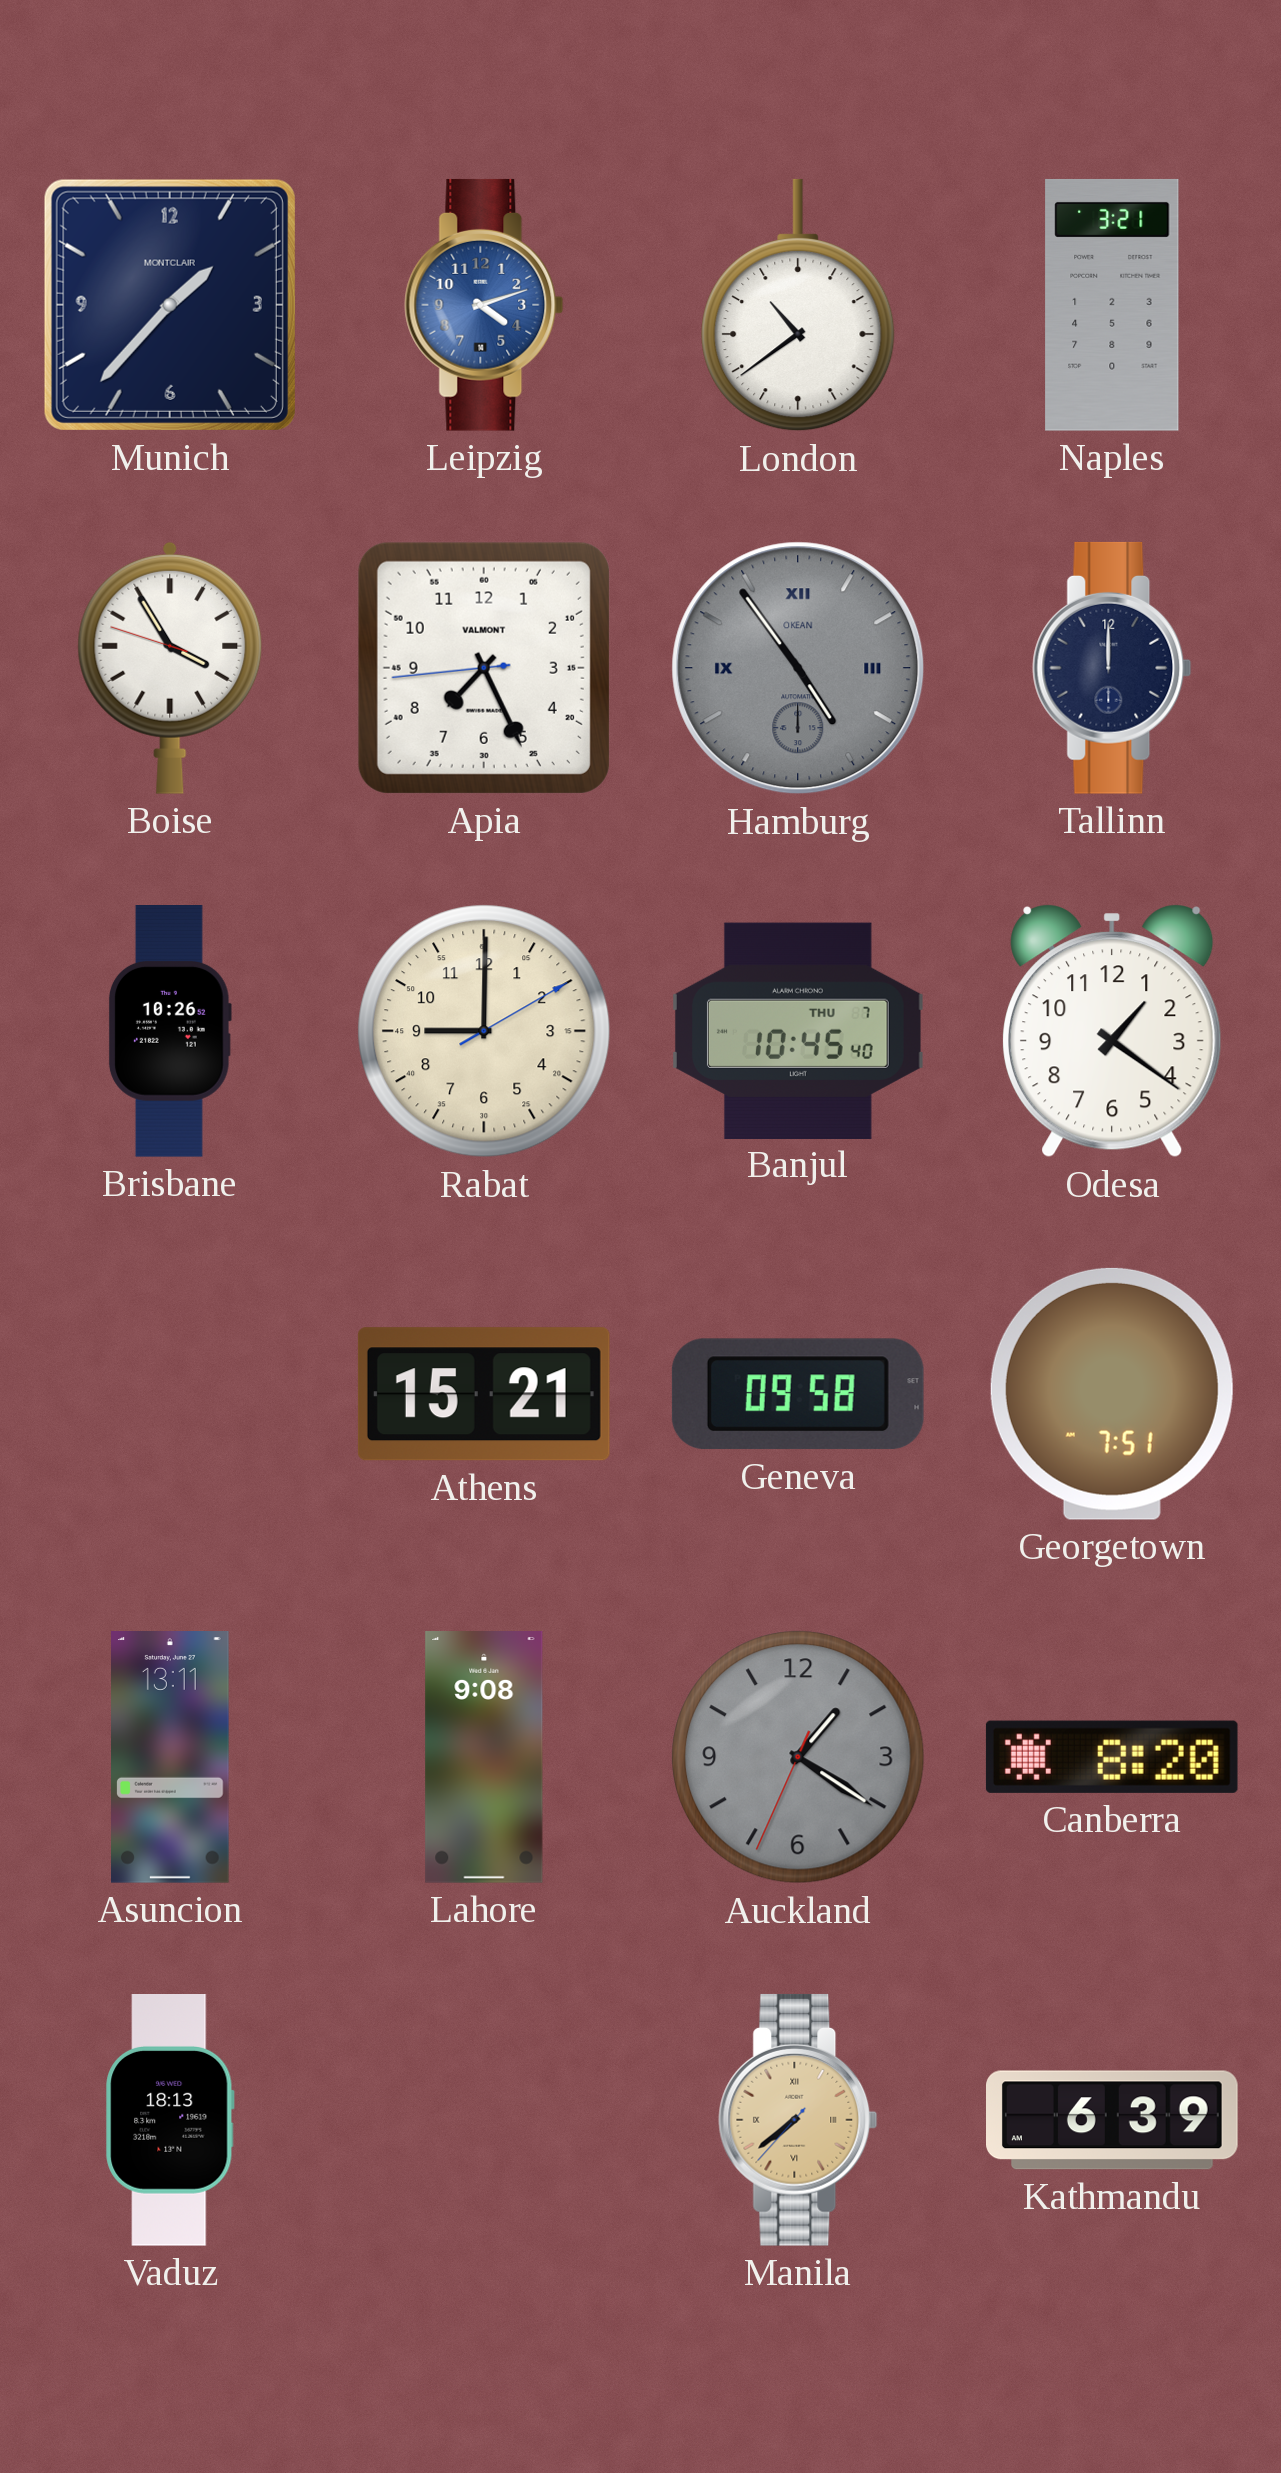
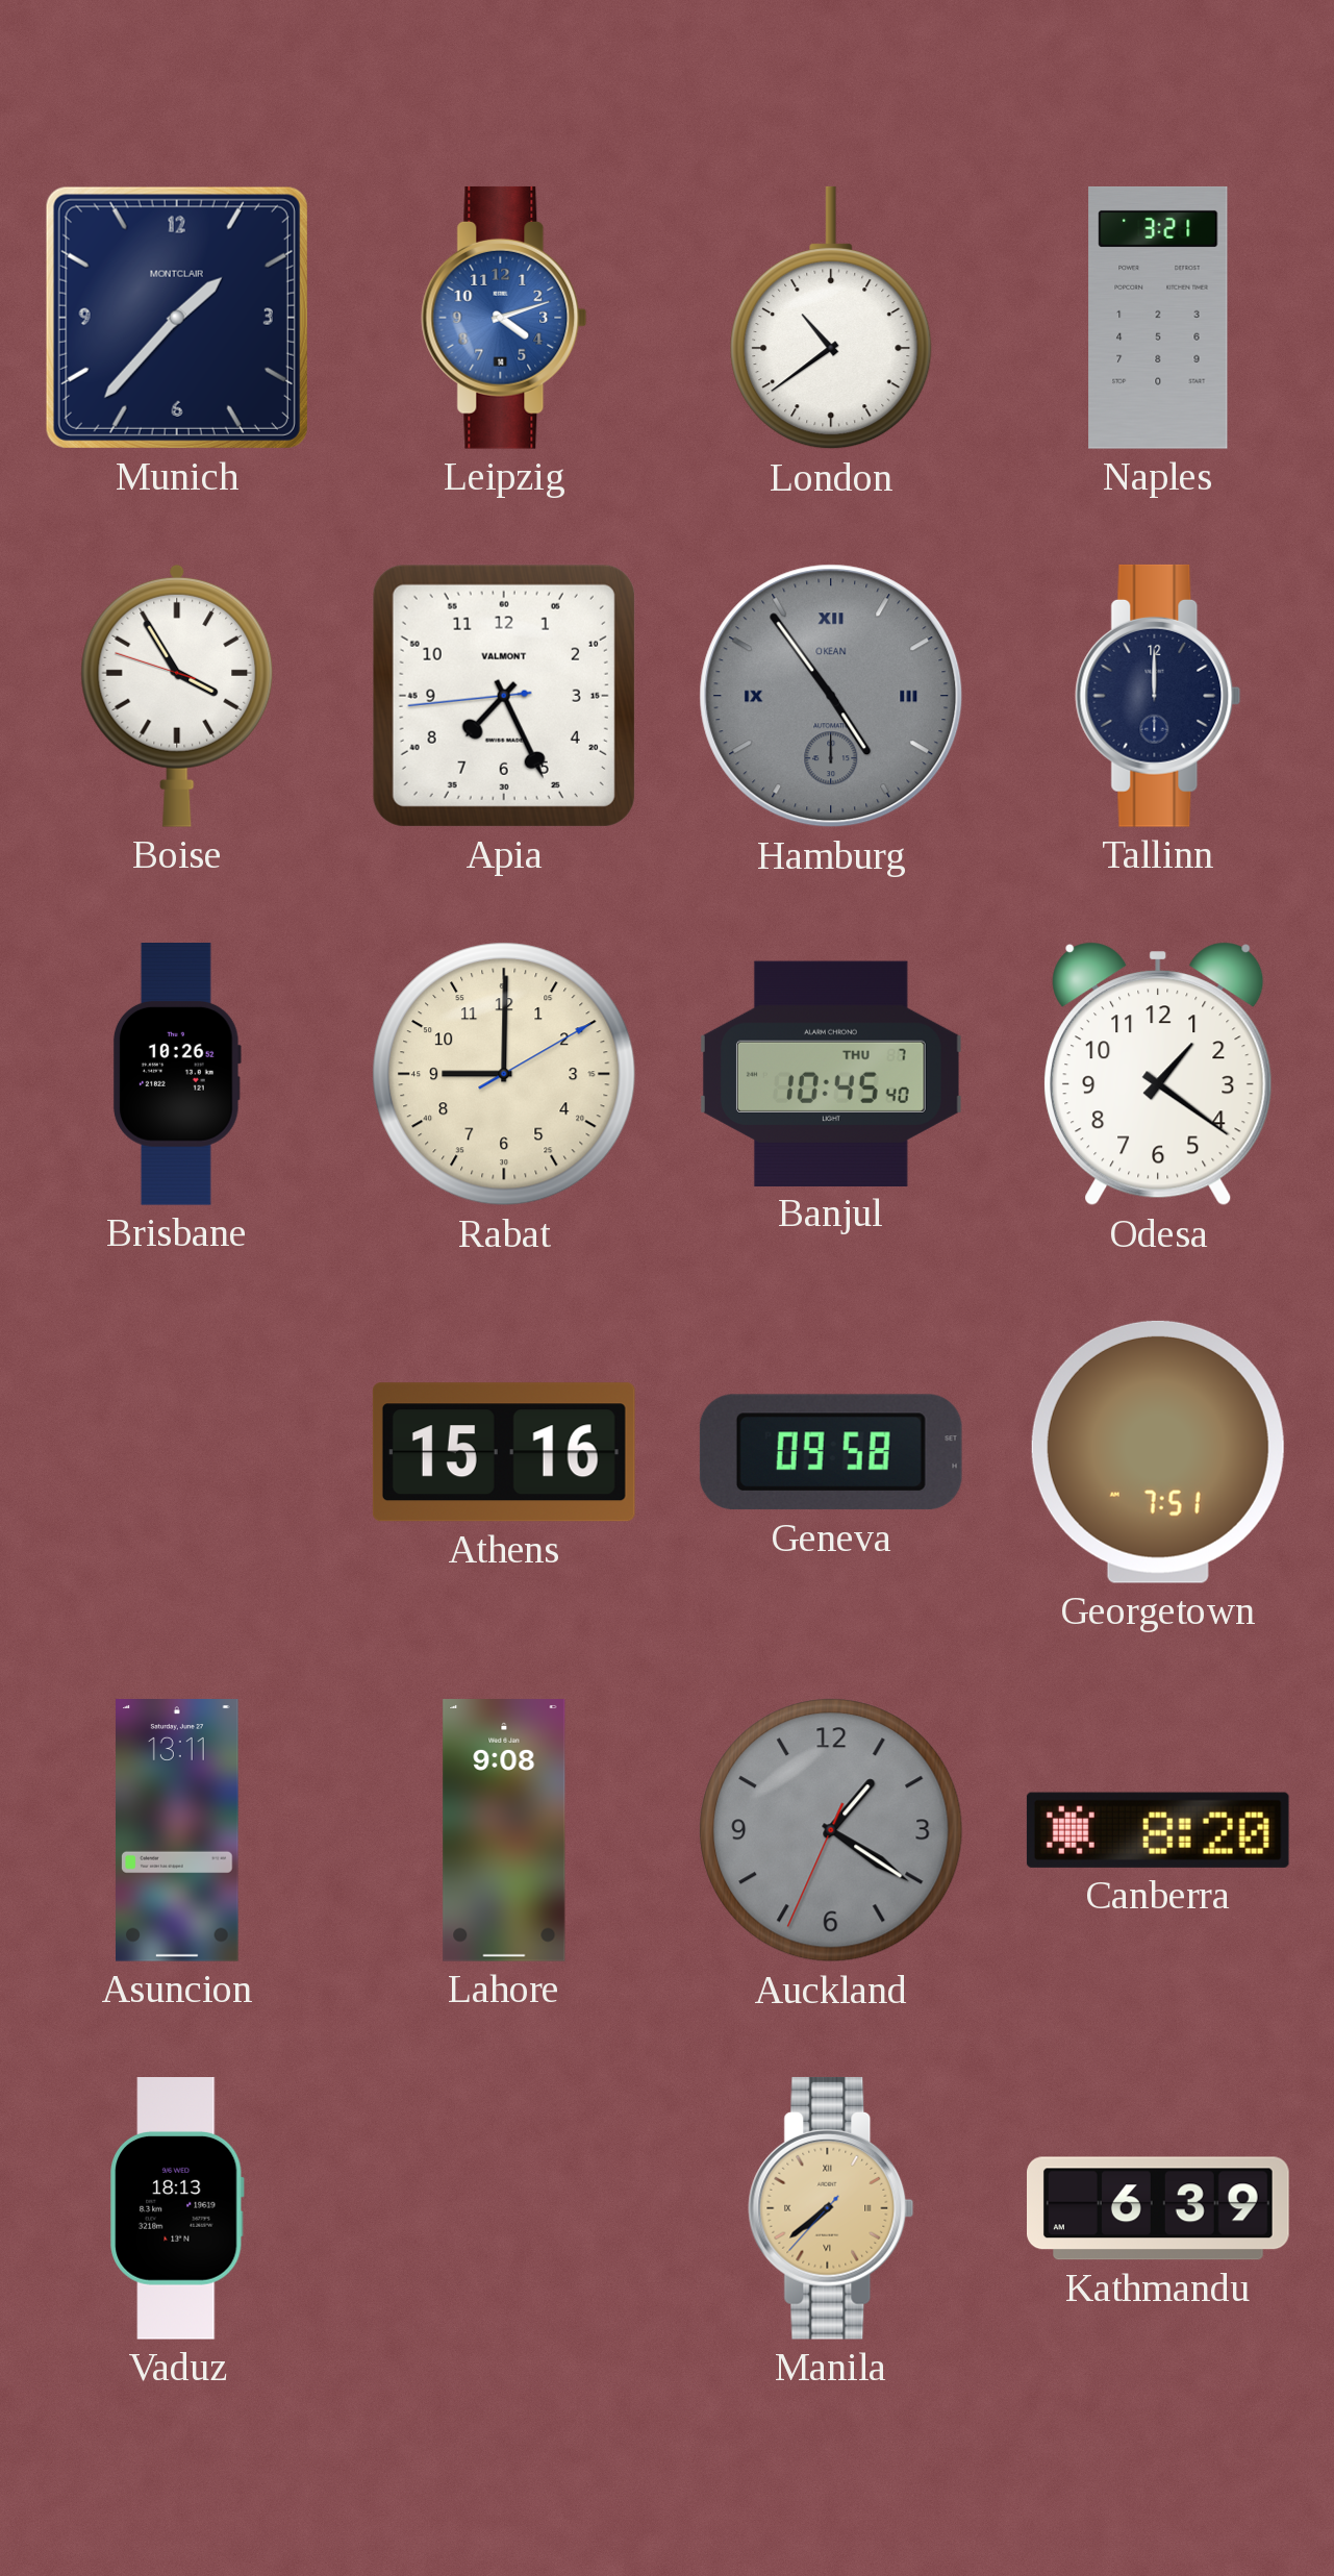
Athens: 15:21 -> 15:16
